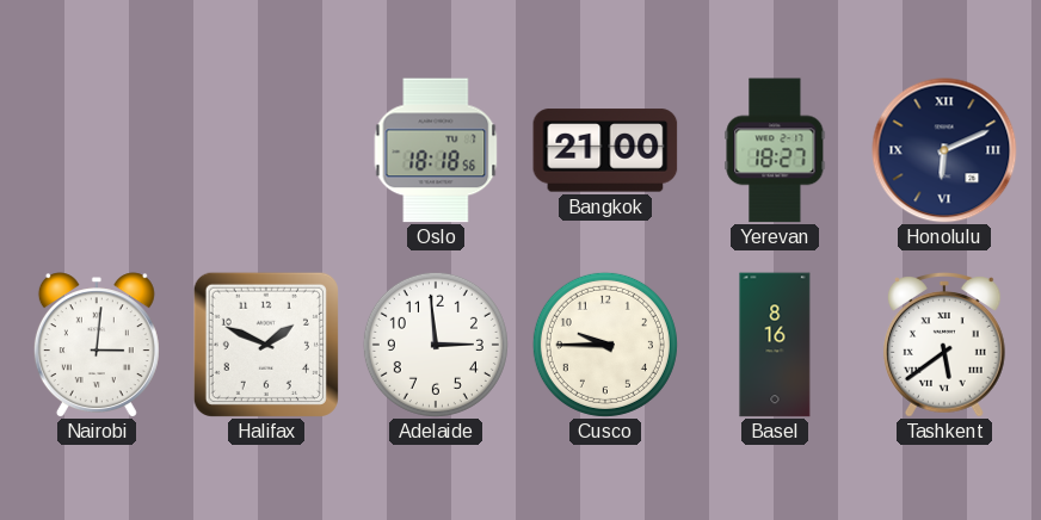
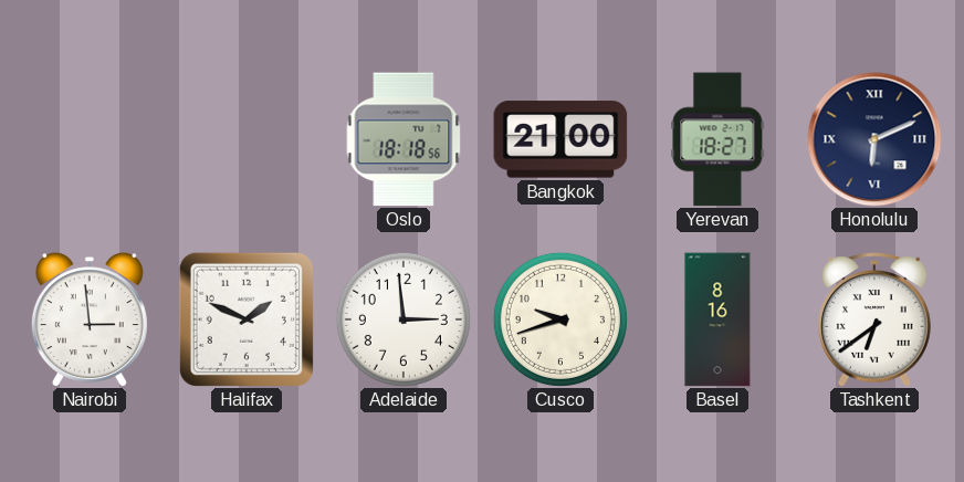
Nairobi: 3:01 -> 2:59
Cusco: 9:45 -> 9:42
Tashkent: 5:39 -> 6:39
